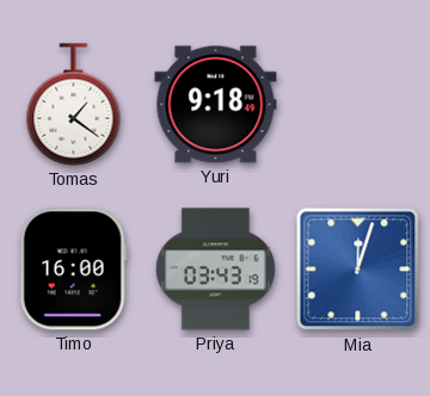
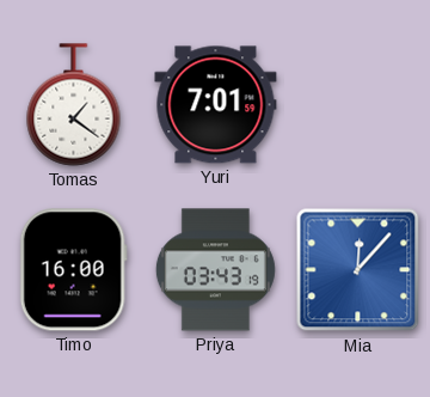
Yuri: 9:18 -> 7:01
Mia: 12:03 -> 12:07
